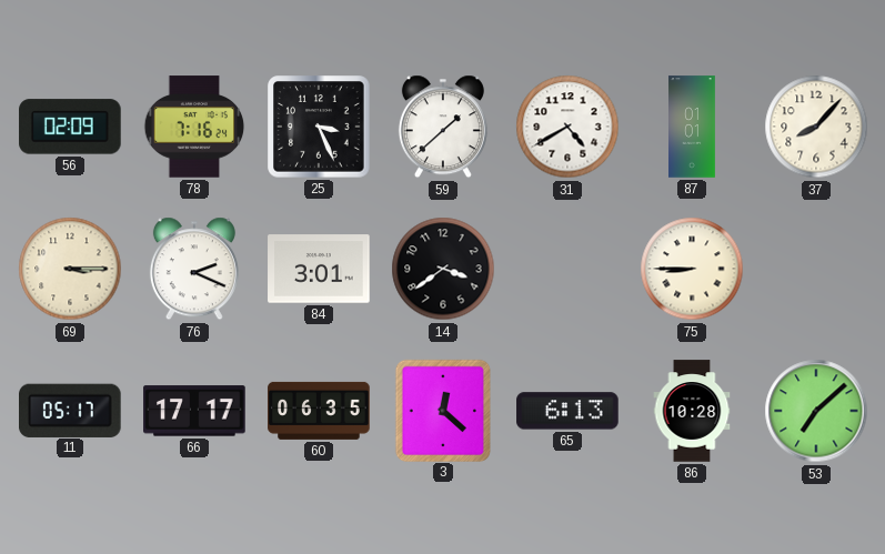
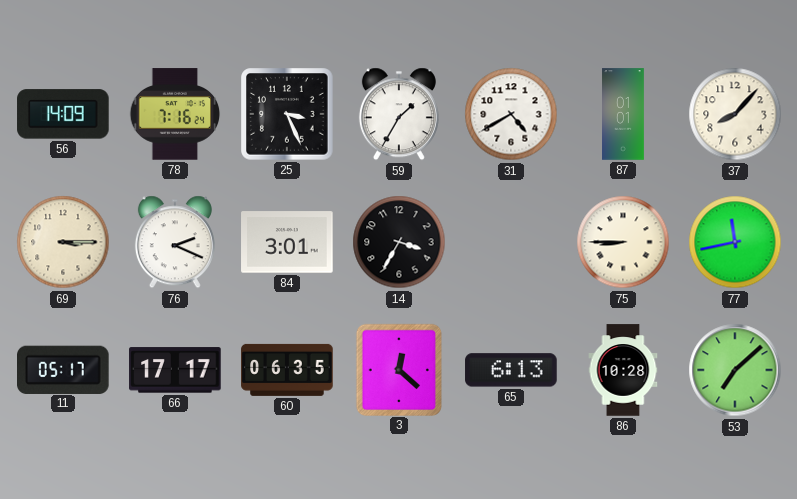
56: 02:09 -> 14:09
59: 1:38 -> 1:35
14: 3:39 -> 3:35
77: none -> 11:43
